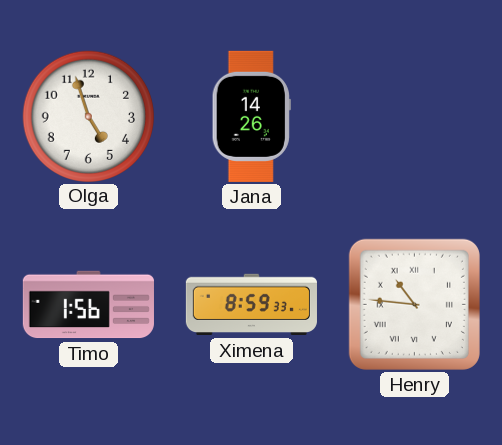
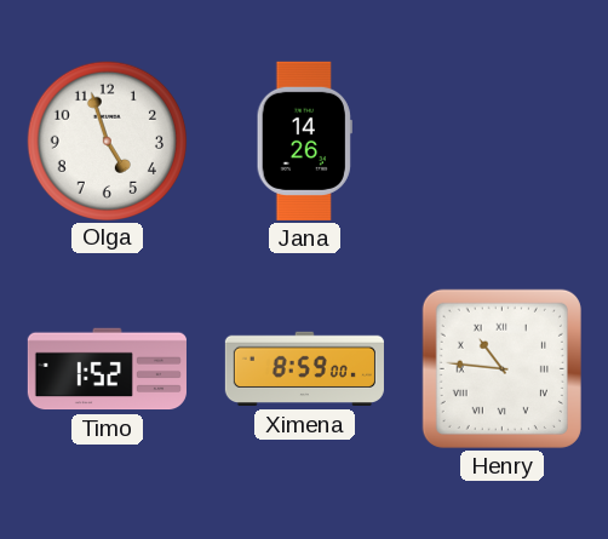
Timo: 1:56 -> 1:52
Ximena: 8:59:33 -> 8:59:00
